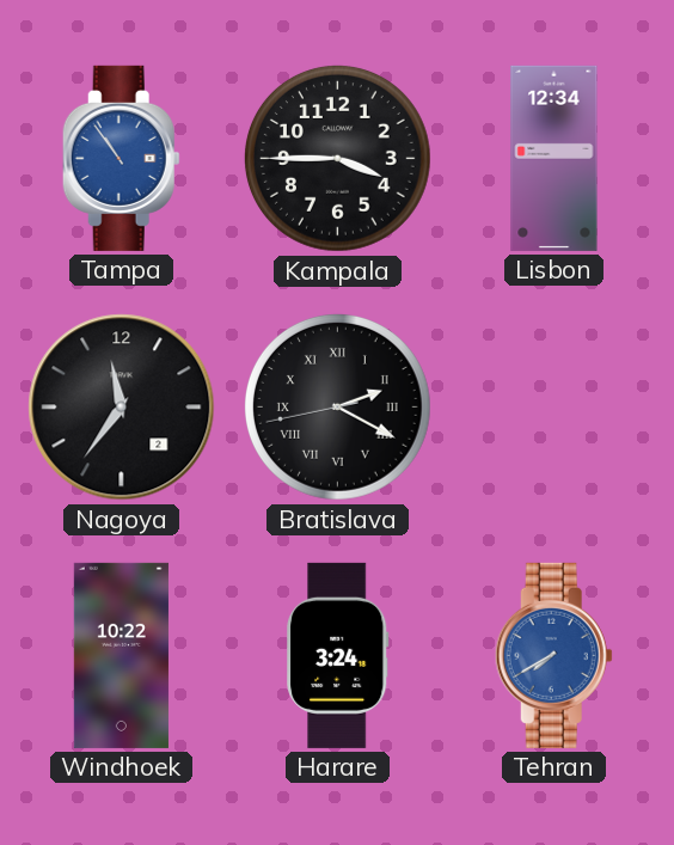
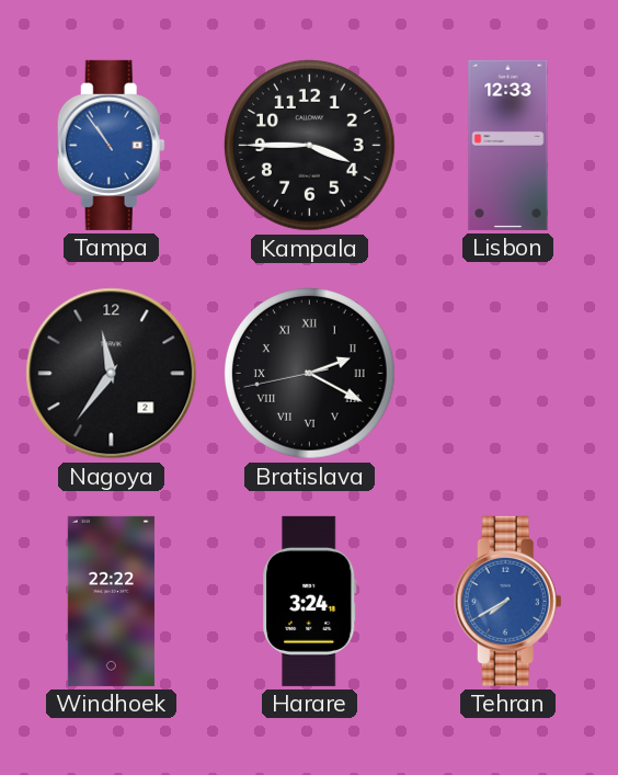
Lisbon: 12:34 -> 12:33
Windhoek: 10:22 -> 22:22
